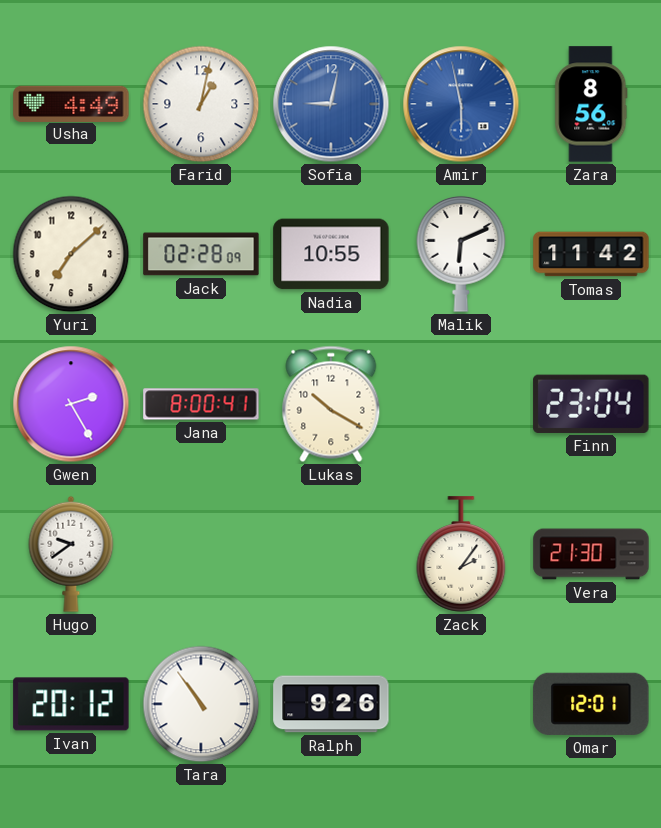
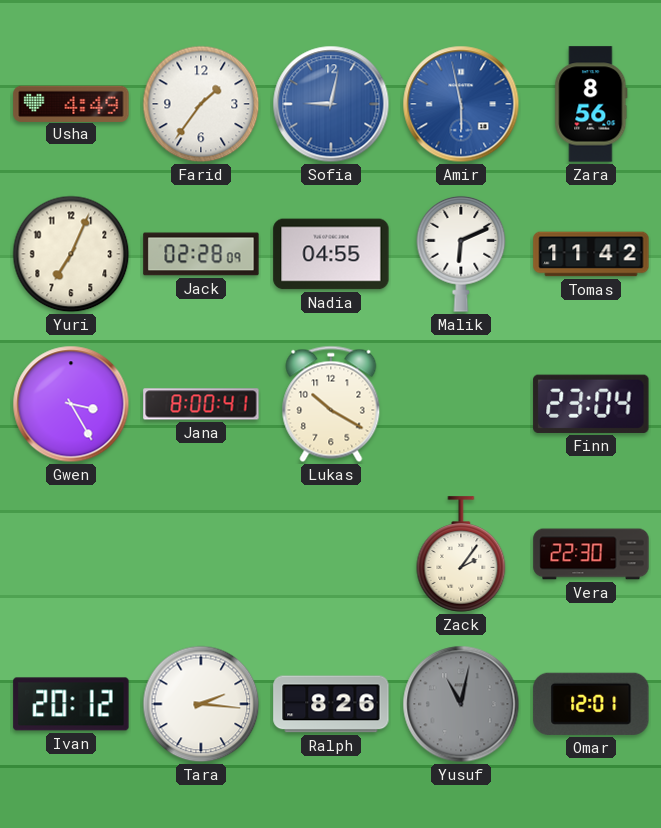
Farid: 1:02 -> 1:36
Yuri: 7:08 -> 7:04
Nadia: 10:55 -> 04:55
Gwen: 2:25 -> 3:25
Hugo: 9:39 -> none
Vera: 21:30 -> 22:30
Tara: 10:54 -> 2:16
Ralph: 9:26 -> 8:26
Yusuf: none -> 11:02
